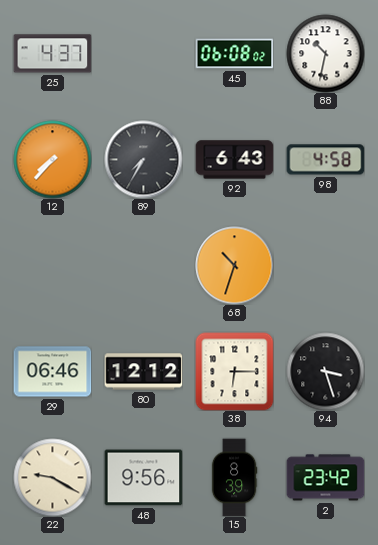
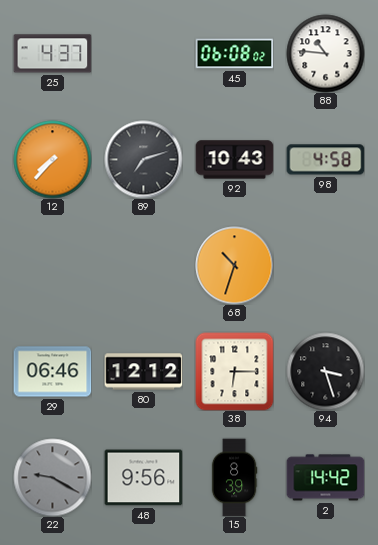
88: 10:32 -> 10:46
89: 7:35 -> 7:12
92: 6:43 -> 10:43
22 dial: cream -> grey
2: 23:42 -> 14:42
